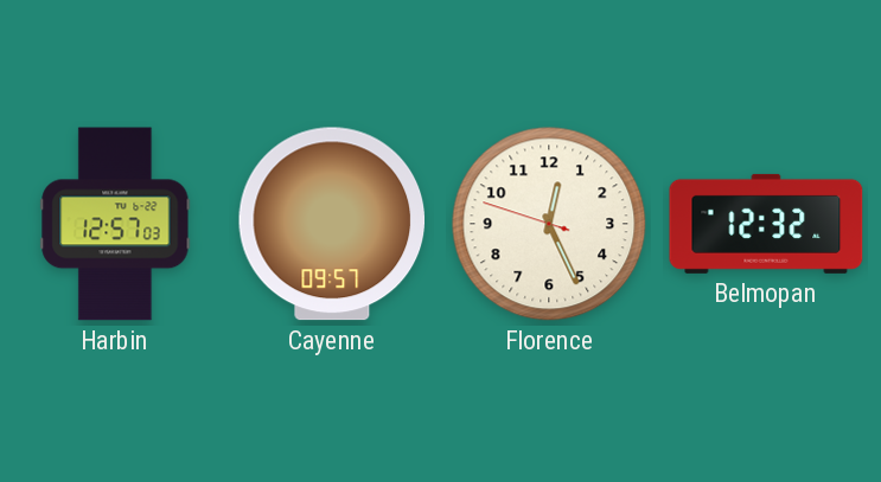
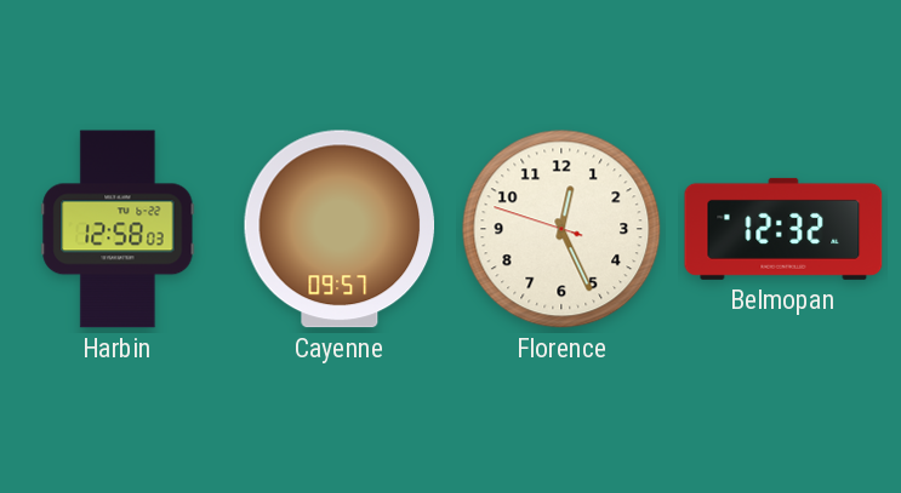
Harbin: 12:57 -> 12:58
